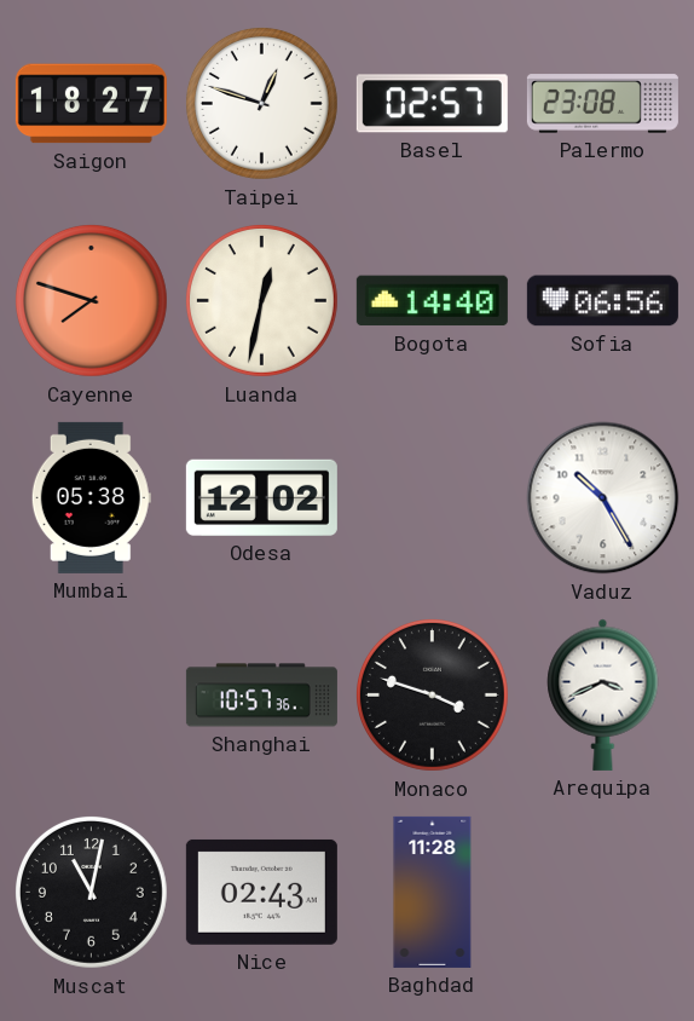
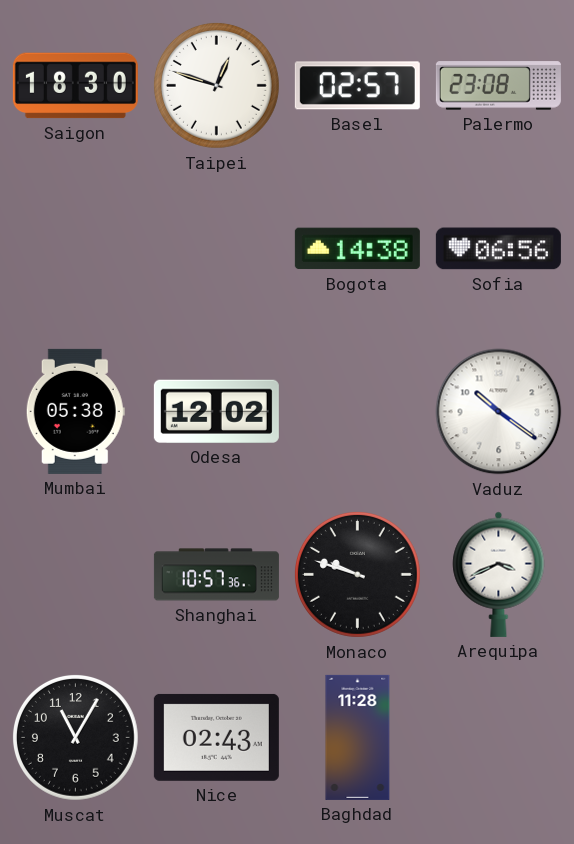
Saigon: 18:27 -> 18:30
Cayenne: 7:48 -> none
Luanda: 12:32 -> none
Bogota: 14:40 -> 14:38
Vaduz: 10:25 -> 10:21
Monaco: 3:48 -> 9:48
Muscat: 11:02 -> 11:05
